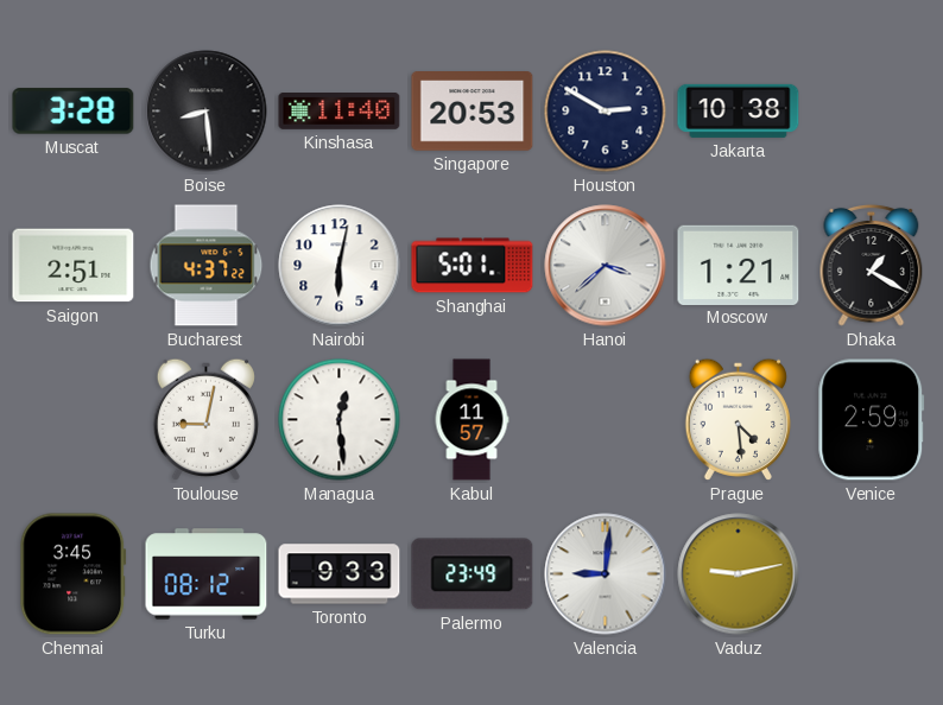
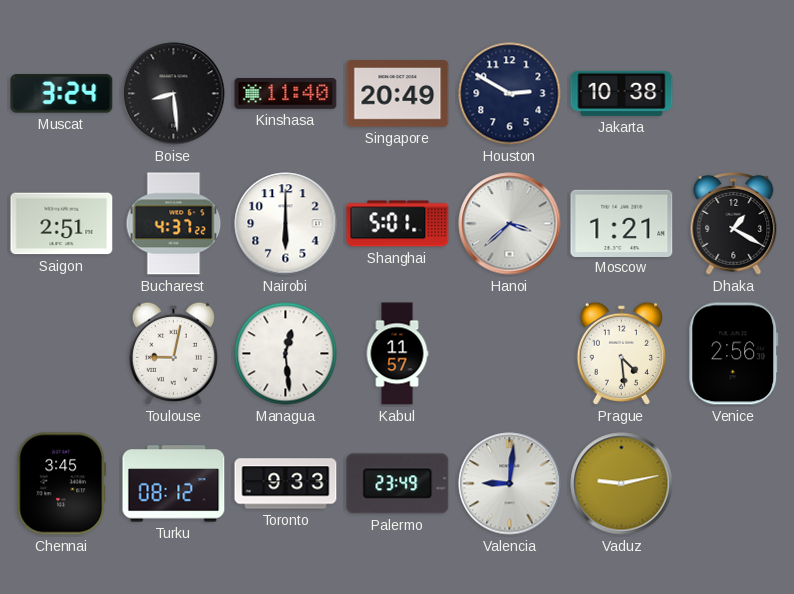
Muscat: 3:28 -> 3:24
Singapore: 20:53 -> 20:49
Nairobi: 6:02 -> 6:00
Venice: 2:59 -> 2:56
